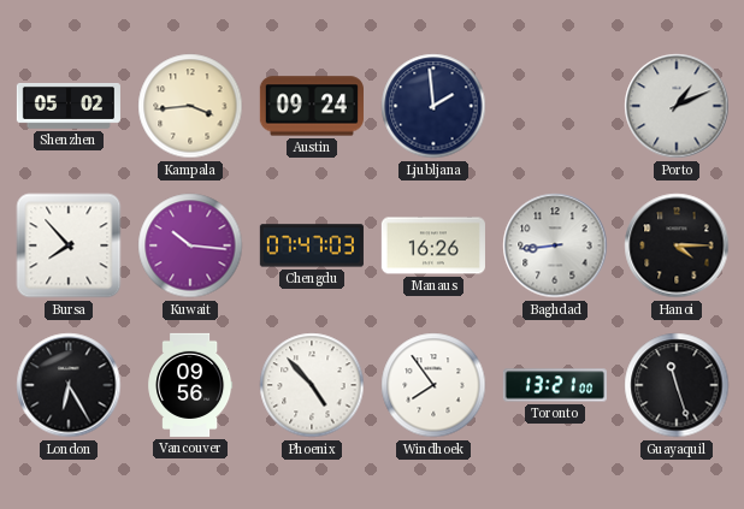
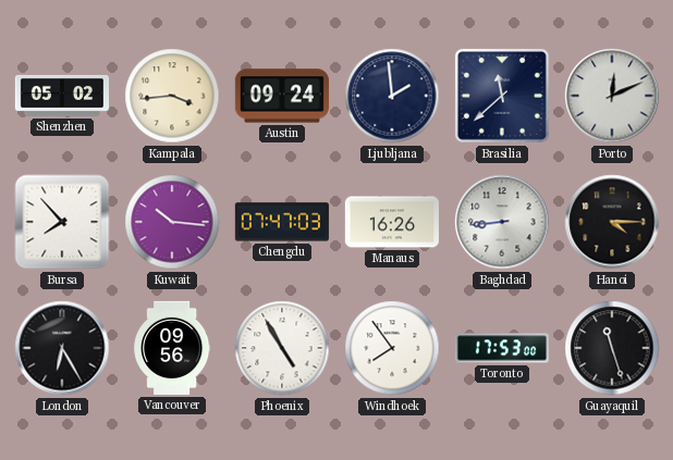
Brasilia: none -> 11:38
Porto: 1:11 -> 12:11
Phoenix: 4:53 -> 4:55
Toronto: 13:21 -> 17:53
